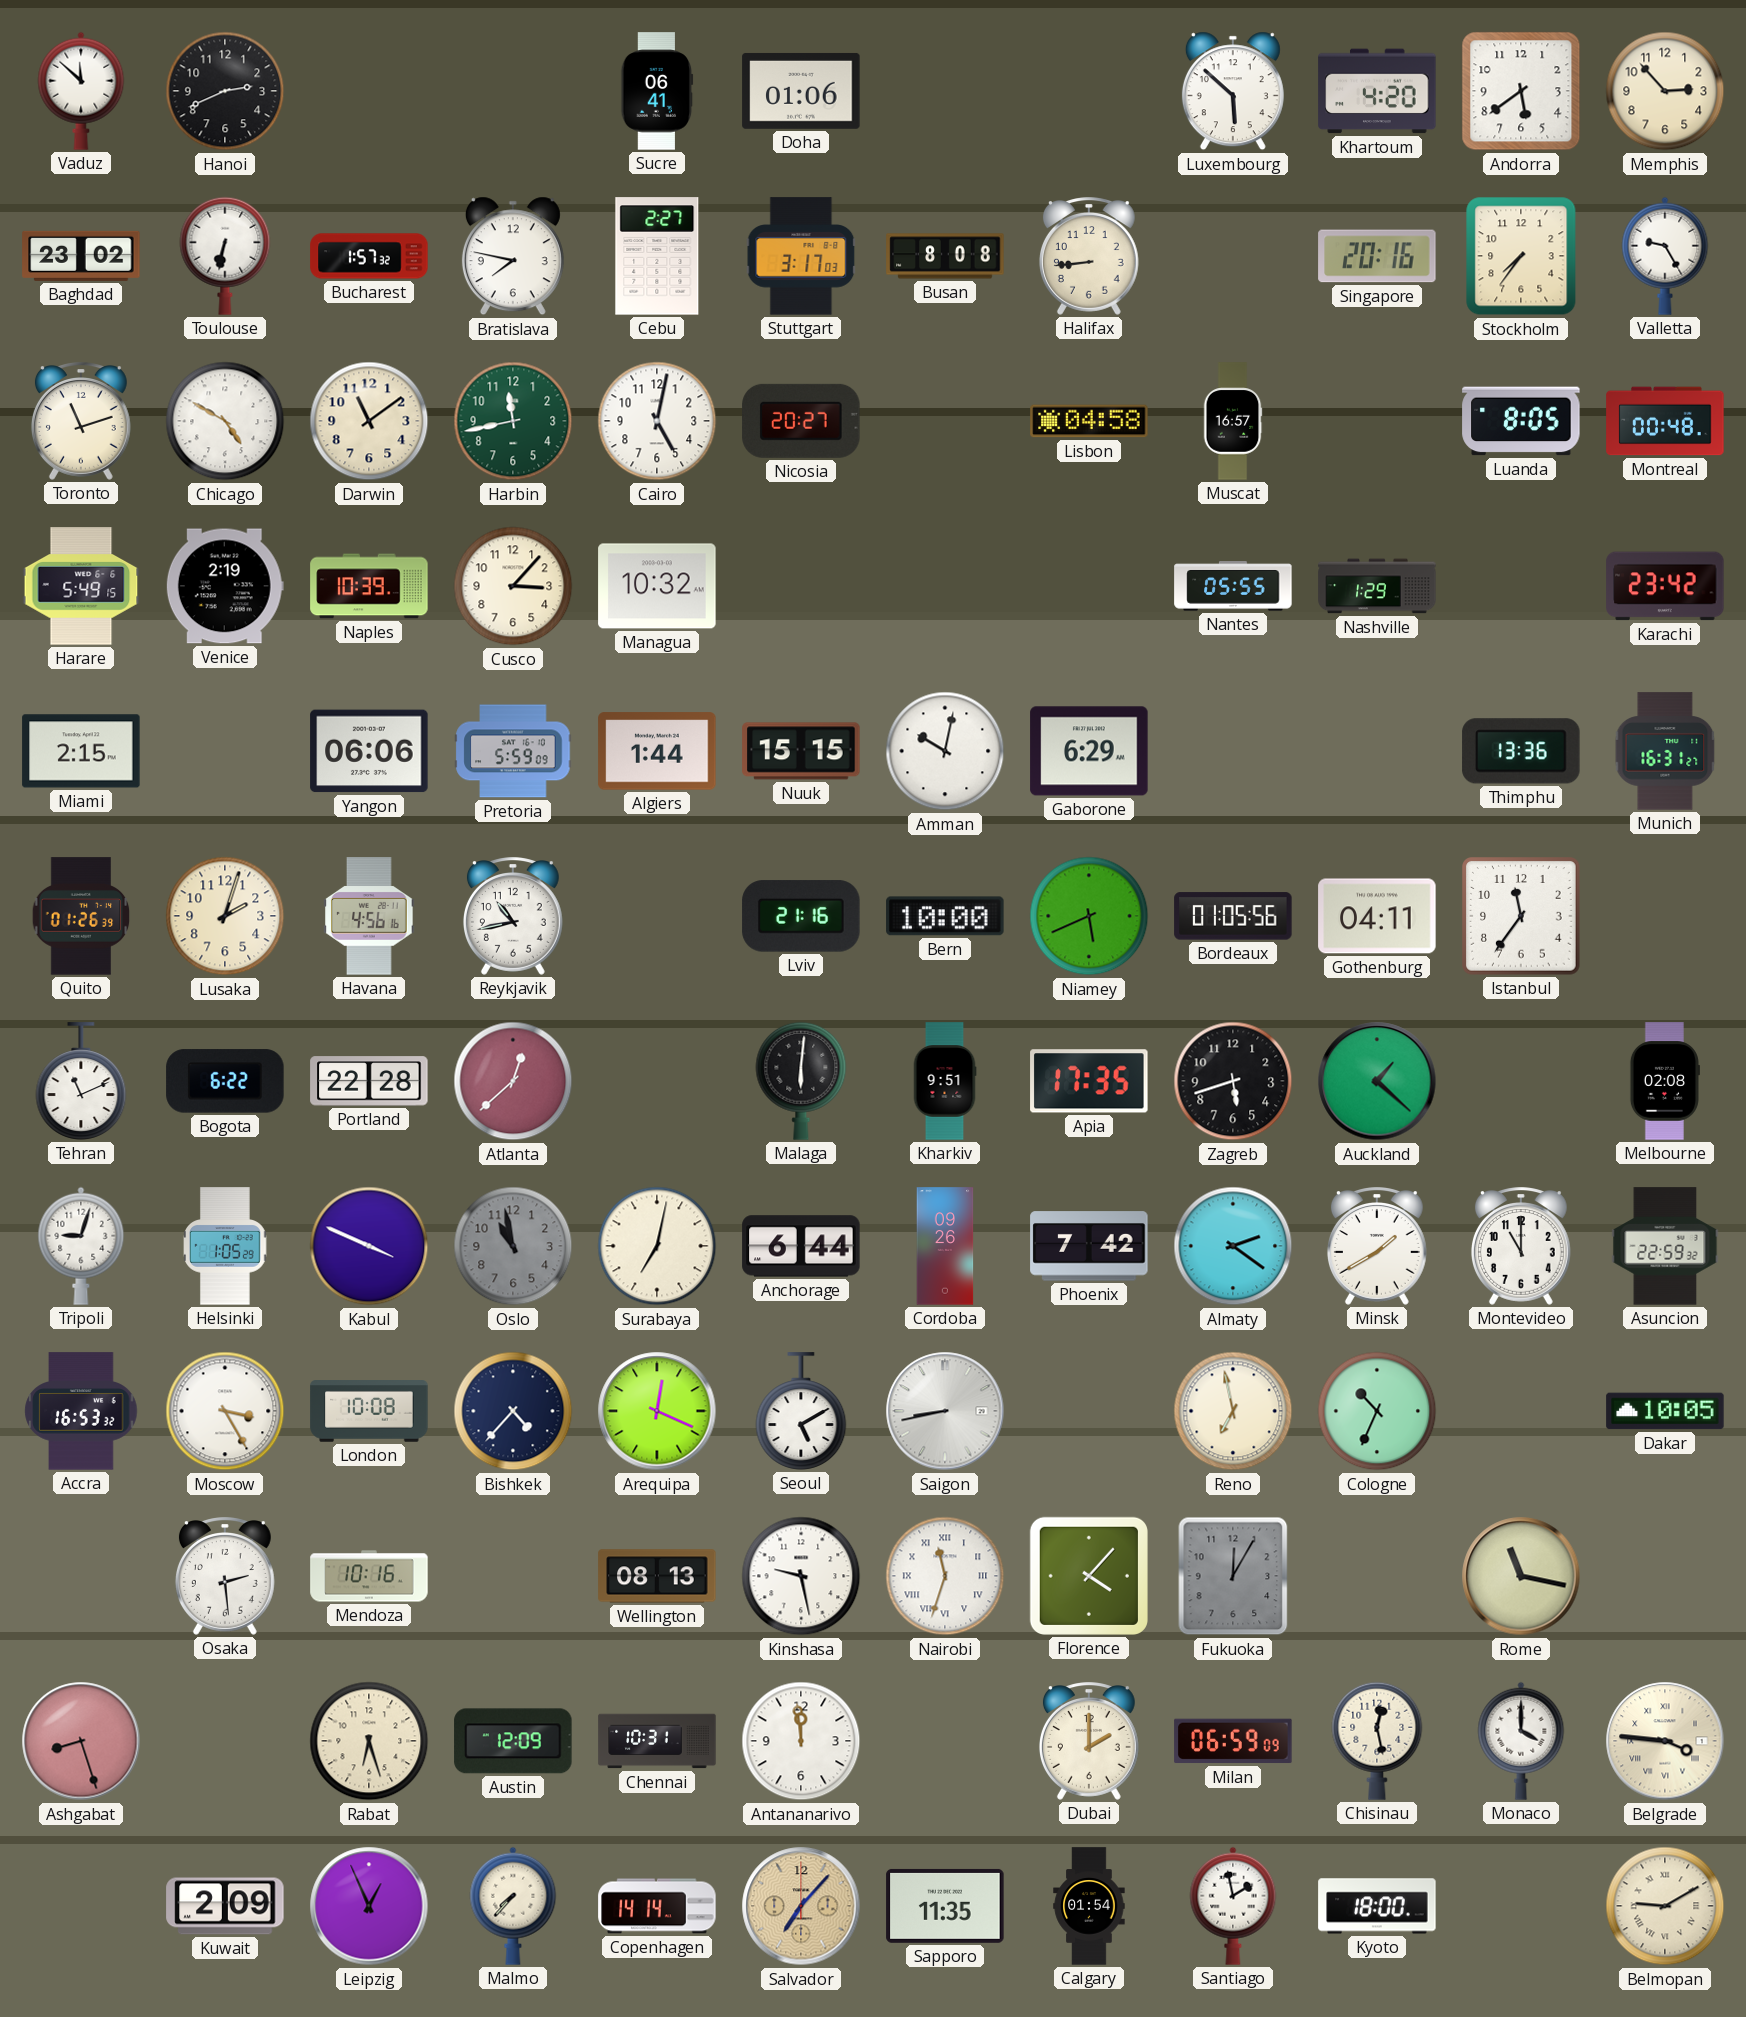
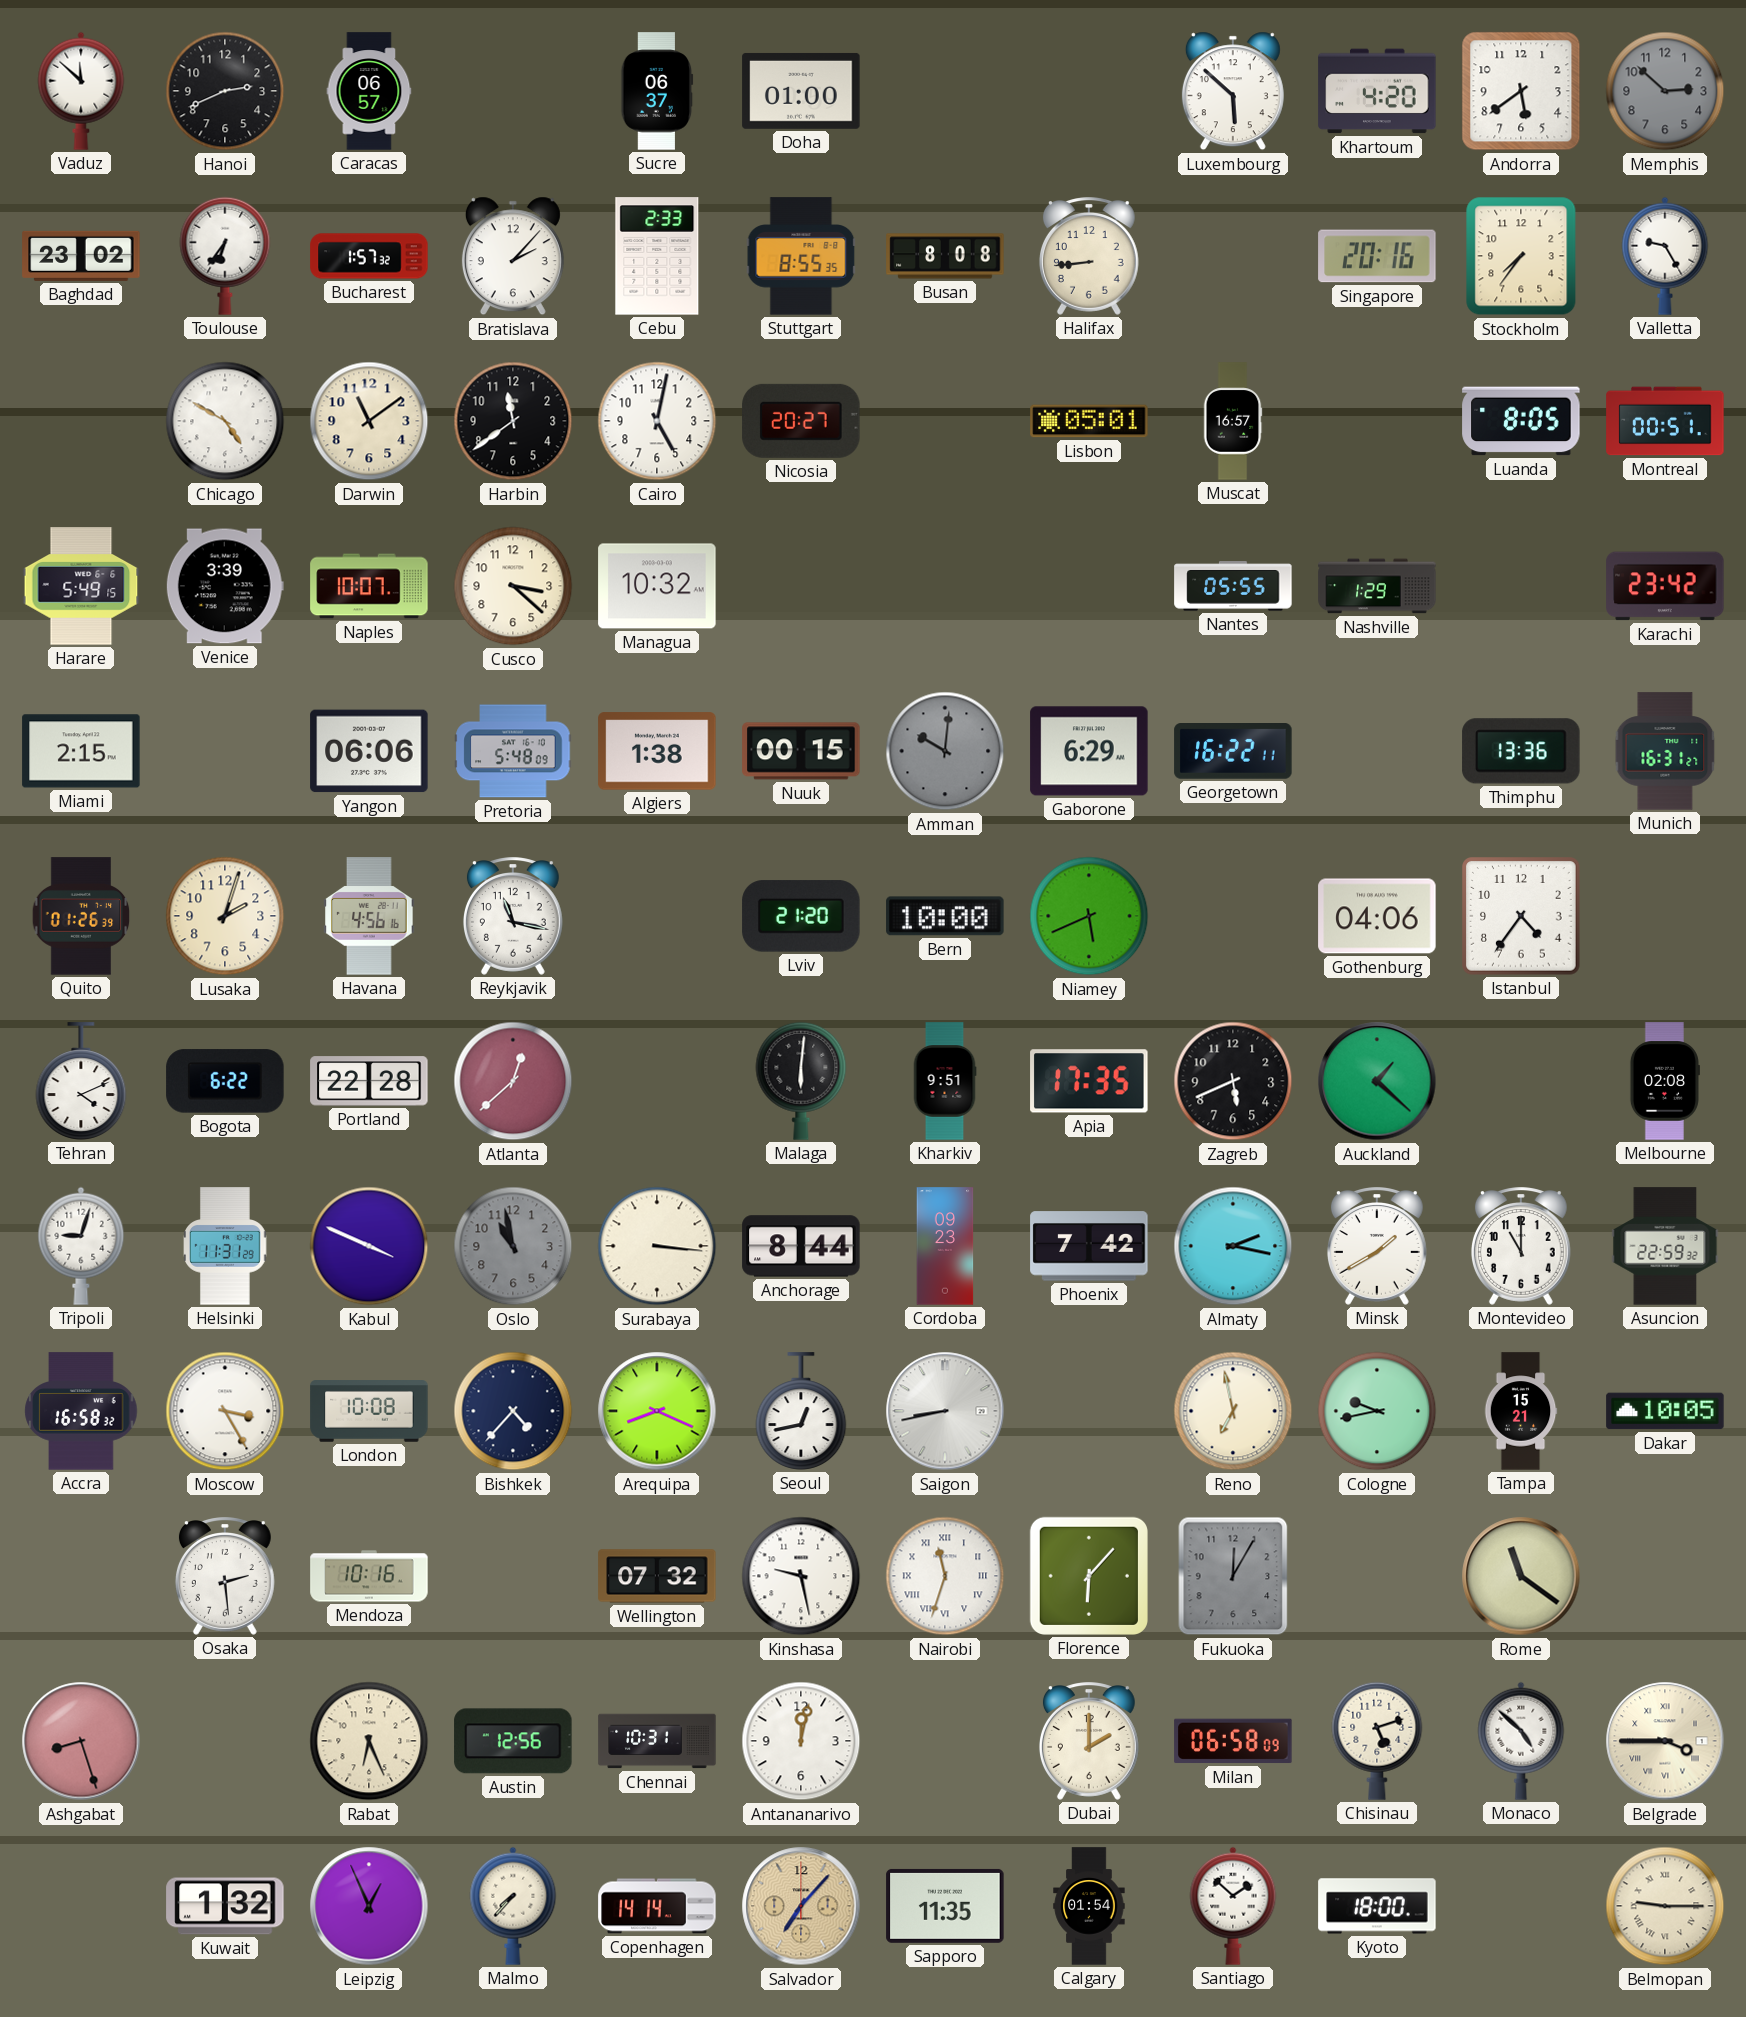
Caracas: none -> 06:57
Sucre: 06:41 -> 06:37
Doha: 01:06 -> 01:00
Memphis: 2:53 -> 2:52
Memphis dial: cream -> grey
Toulouse: 6:32 -> 6:36
Bratislava: 7:47 -> 2:07
Cebu: 2:27 -> 2:33
Stuttgart: 3:17 -> 8:55
Toronto: 11:12 -> none
Harbin: 11:43 -> 11:39
Harbin dial: green -> black
Lisbon: 04:58 -> 05:01
Montreal: 00:48 -> 00:51
Venice: 2:19 -> 3:39
Naples: 10:39 -> 10:07
Cusco: 3:07 -> 3:22
Pretoria: 5:59 -> 5:48
Algiers: 1:44 -> 1:38
Nuuk: 15:15 -> 00:15
Amman: 10:02 -> 10:01
Amman dial: white -> grey
Georgetown: none -> 16:22
Reykjavik: 10:43 -> 11:17
Lviv: 21:16 -> 21:20
Bordeaux: 01:05 -> none
Gothenburg: 04:11 -> 04:06
Istanbul: 11:36 -> 4:36
Tehran: 11:11 -> 4:11
Zagreb: 5:42 -> 5:41
Helsinki: 1:05 -> 11:31
Surabaya: 7:02 -> 3:16
Anchorage: 6:44 -> 8:44
Cordoba: 09:26 -> 09:23
Almaty: 2:21 -> 2:17
Accra: 16:53 -> 16:58
Arequipa: 12:19 -> 8:19
Seoul: 5:10 -> 12:43
Cologne: 10:34 -> 9:43
Tampa: none -> 15:21
Wellington: 08:13 -> 07:32
Florence: 4:07 -> 6:07
Rome: 11:17 -> 11:21
Rabat: 6:27 -> 6:26
Austin: 12:09 -> 12:56
Antananarivo: 11:59 -> 12:02
Milan: 06:59 -> 06:58
Chisinau: 12:28 -> 5:12
Monaco: 4:00 -> 4:52
Belgrade: 3:46 -> 3:45
Kuwait: 2:09 -> 1:32
Santiago: 1:58 -> 1:52
Belmopan: 9:10 -> 9:15
